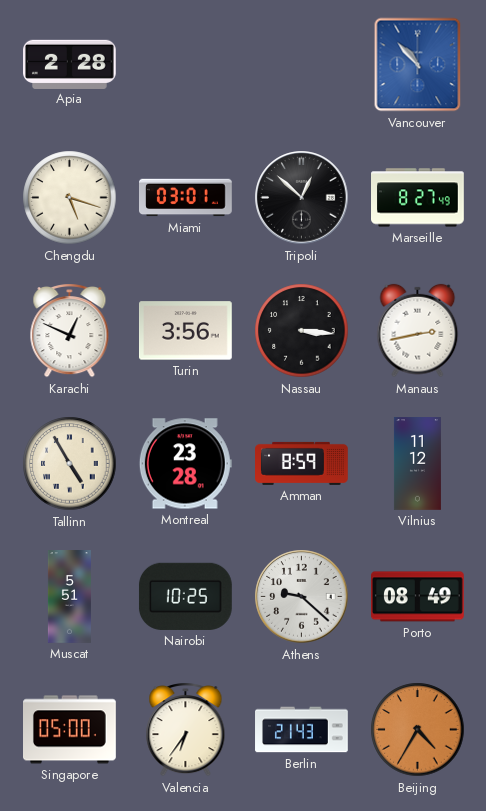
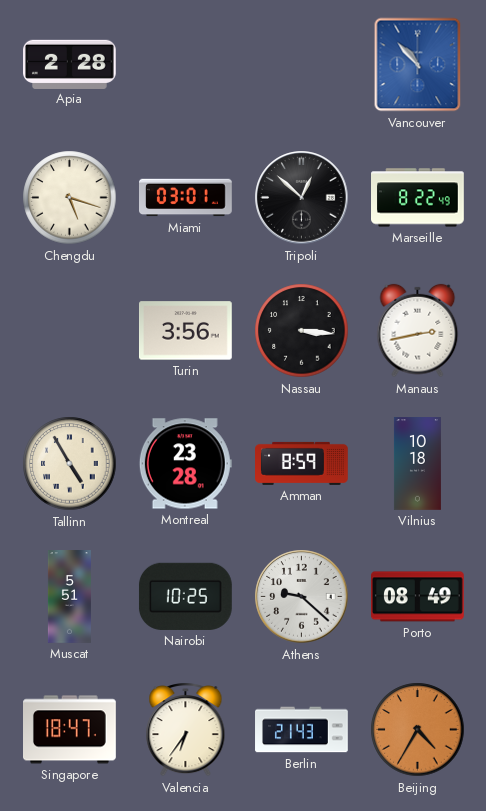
Marseille: 8:27 -> 8:22
Karachi: 12:49 -> none
Vilnius: 11:12 -> 10:18
Singapore: 05:00 -> 18:47
